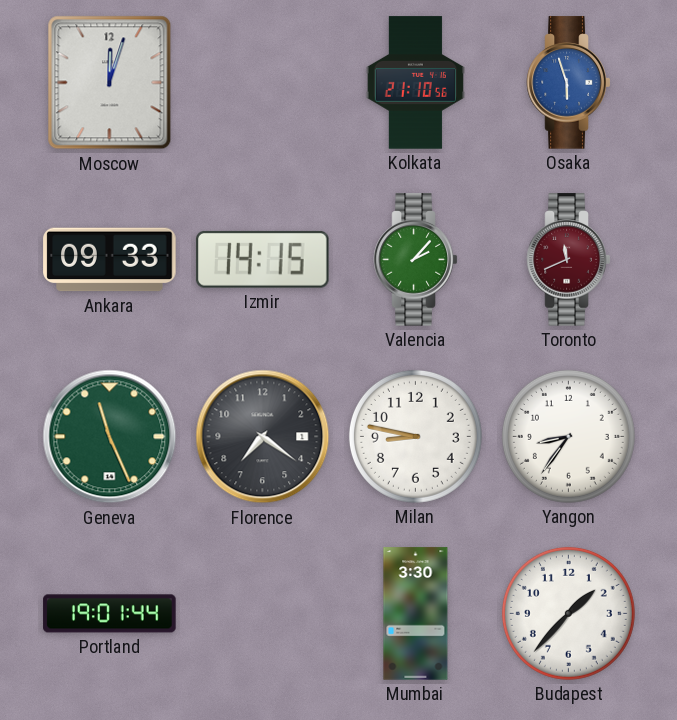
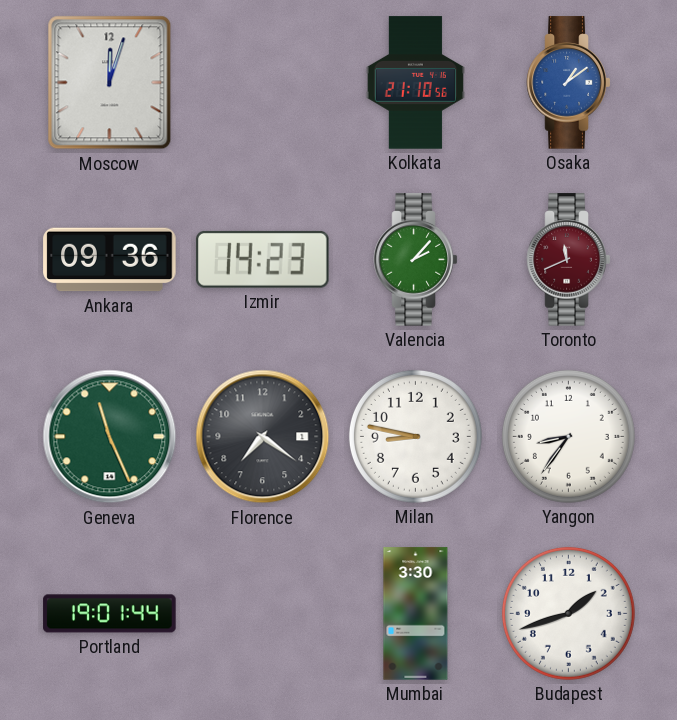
Osaka: 5:57 -> 1:09
Ankara: 09:33 -> 09:36
Izmir: 14:15 -> 14:23
Budapest: 1:37 -> 1:42
